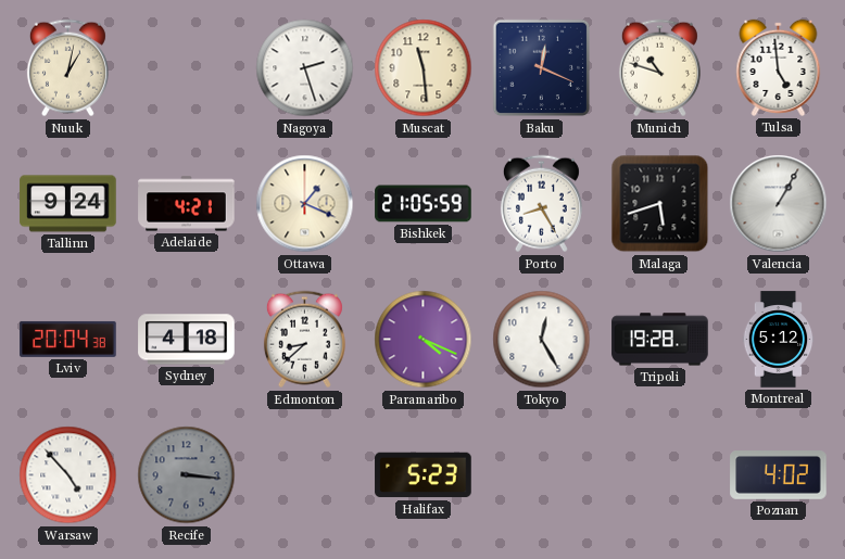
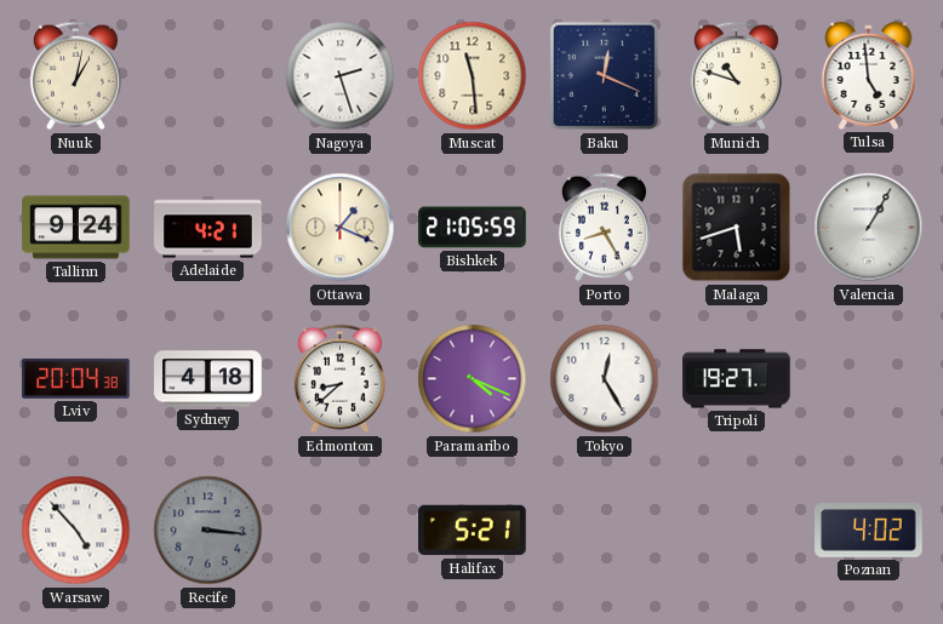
Tripoli: 19:28 -> 19:27
Montreal: 5:12 -> none
Halifax: 5:23 -> 5:21
